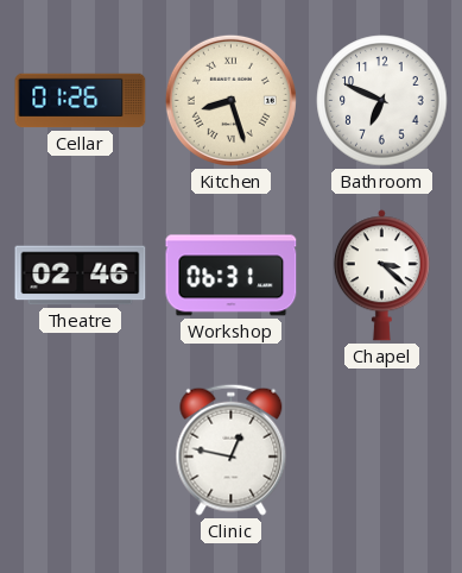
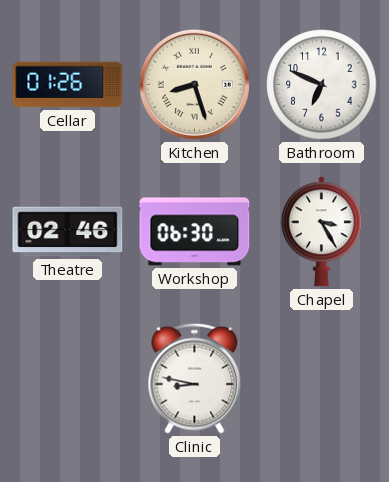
Workshop: 06:31 -> 06:30
Chapel: 3:22 -> 3:25
Clinic: 12:47 -> 8:47
